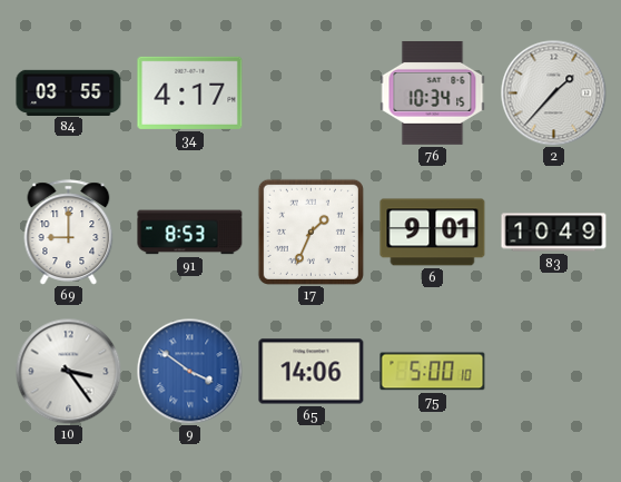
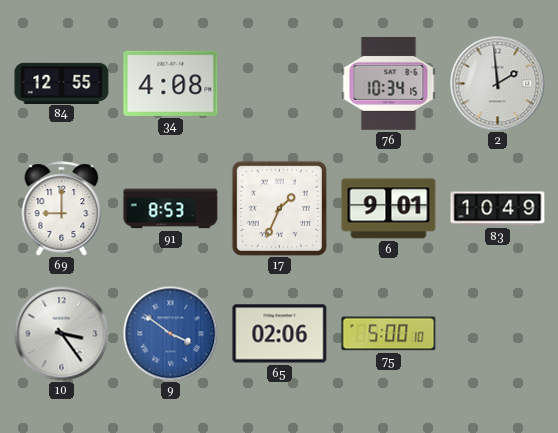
84: 03:55 -> 12:55
34: 4:17 -> 4:08
2: 1:37 -> 1:59
65: 14:06 -> 02:06
